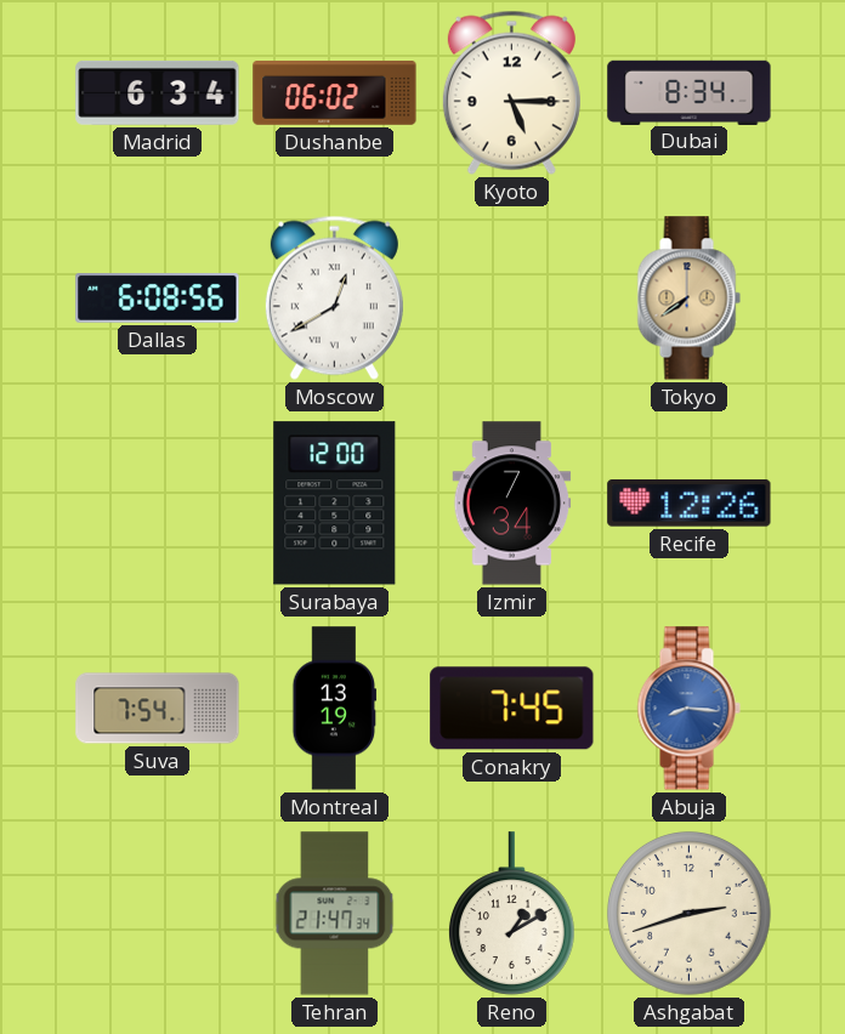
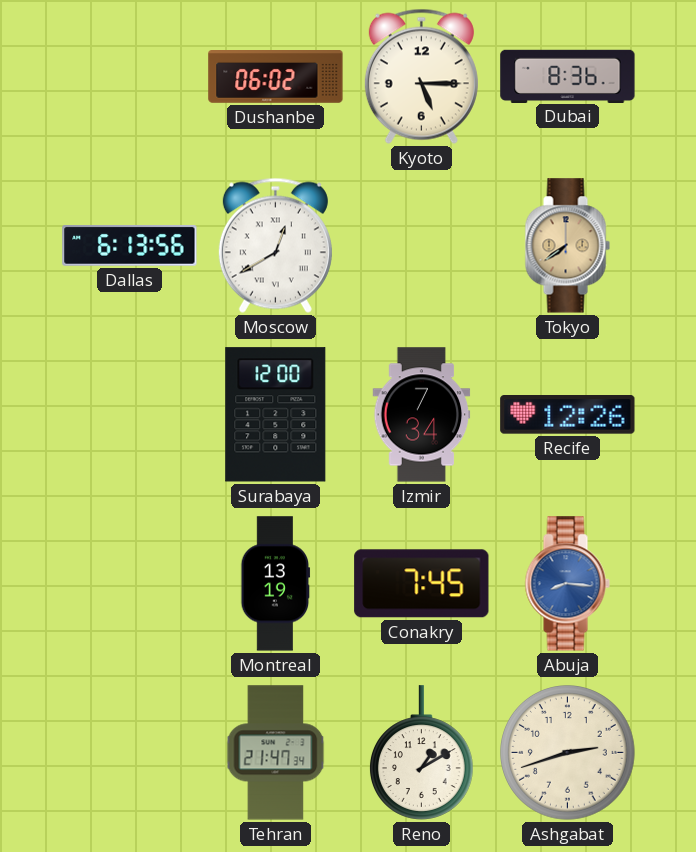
Madrid: 6:34 -> none
Dubai: 8:34 -> 8:36
Dallas: 6:08 -> 6:13
Suva: 7:54 -> none
